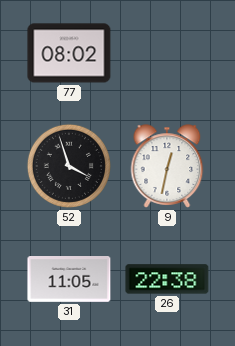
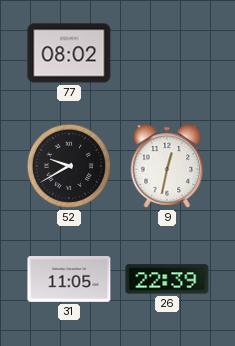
52: 3:57 -> 9:40
26: 22:38 -> 22:39
